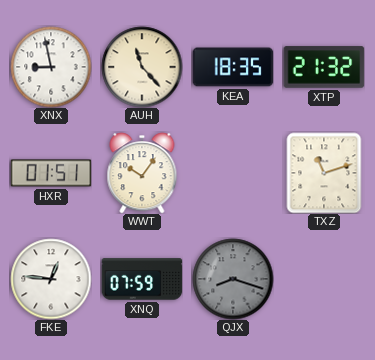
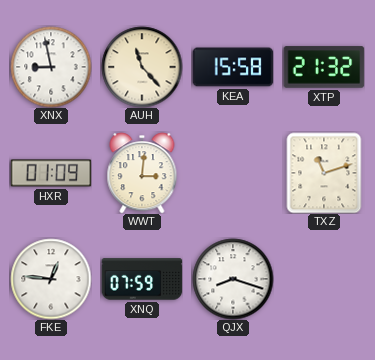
KEA: 18:35 -> 15:58
HXR: 01:51 -> 01:09
WWT: 10:06 -> 3:01
QJX dial: grey -> white
